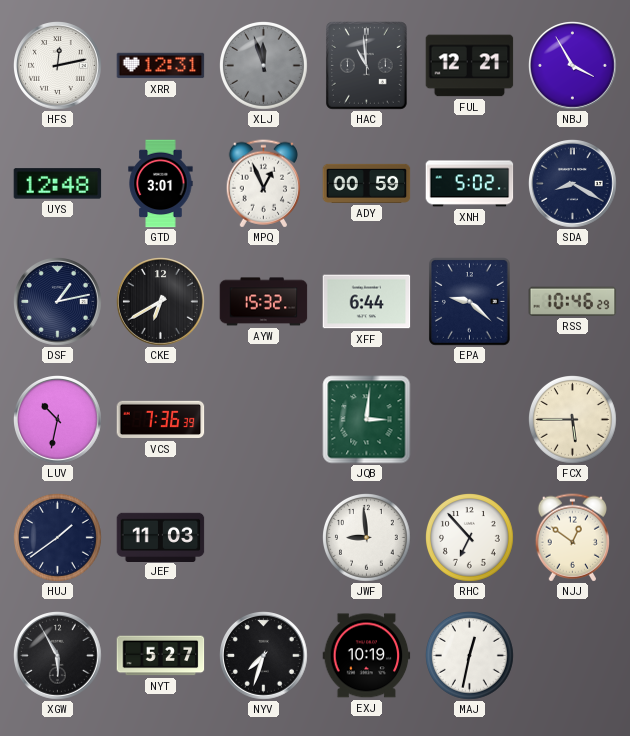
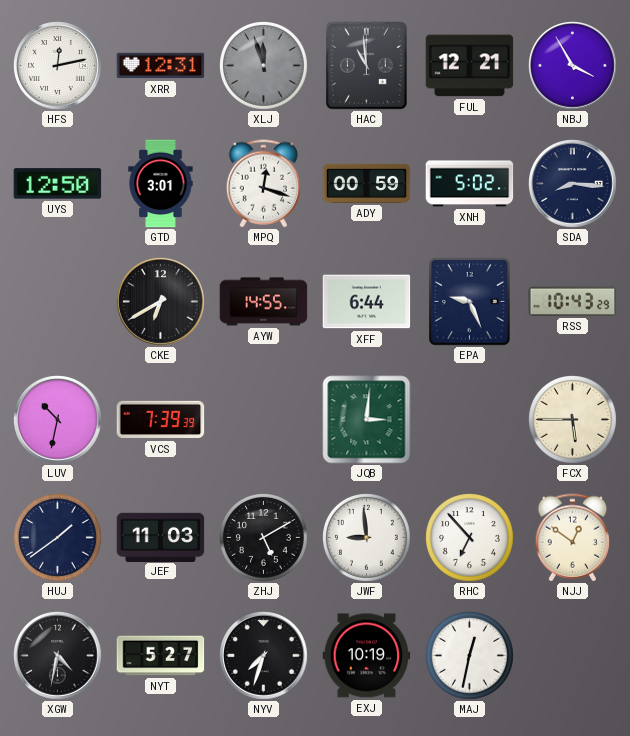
UYS: 12:48 -> 12:50
MPQ: 12:56 -> 12:18
SDA: 8:20 -> 8:16
DSF: 1:13 -> none
AYW: 15:32 -> 14:55
EPA: 9:22 -> 9:26
RSS: 10:46 -> 10:43
VCS: 7:36 -> 7:39
ZHJ: none -> 5:10
XGW: 5:55 -> 4:32
